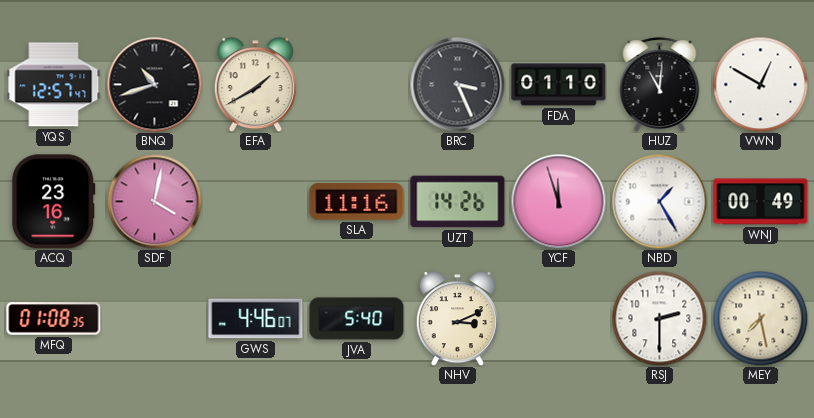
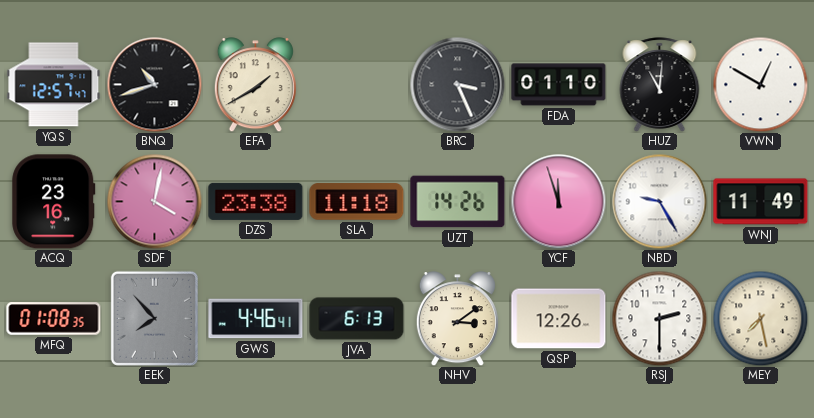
DZS: none -> 23:38
SLA: 11:16 -> 11:18
NBD: 1:25 -> 9:25
WNJ: 00:49 -> 11:49
EEK: none -> 7:53
GWS: 4:46:07 -> 4:46:41
JVA: 5:40 -> 6:13
NHV: 3:11 -> 3:09
QSP: none -> 12:26
